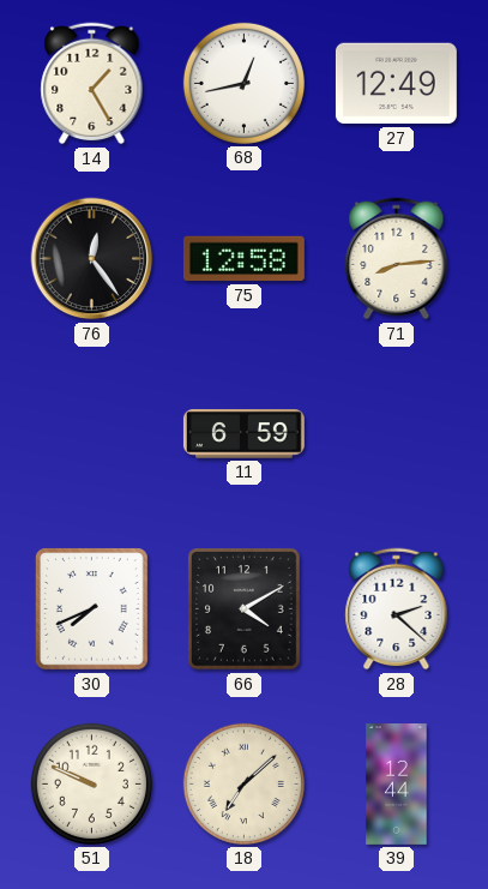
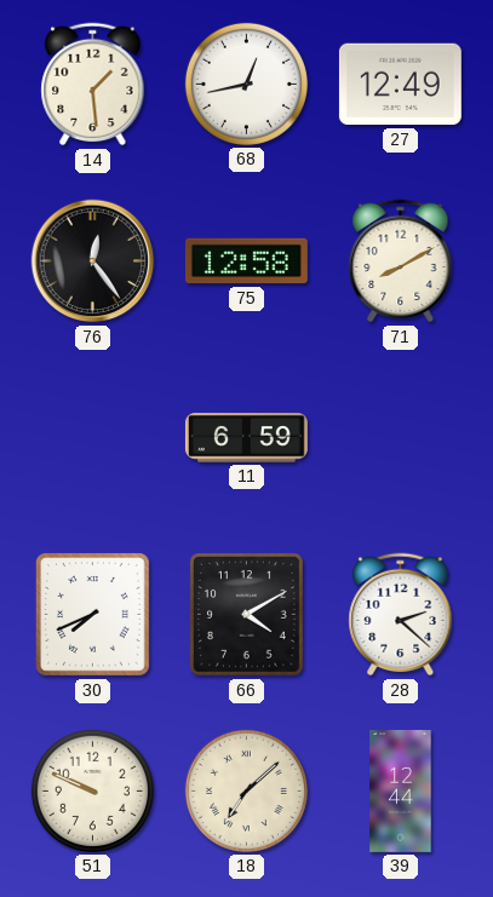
14: 1:25 -> 1:29
71: 8:14 -> 8:10
